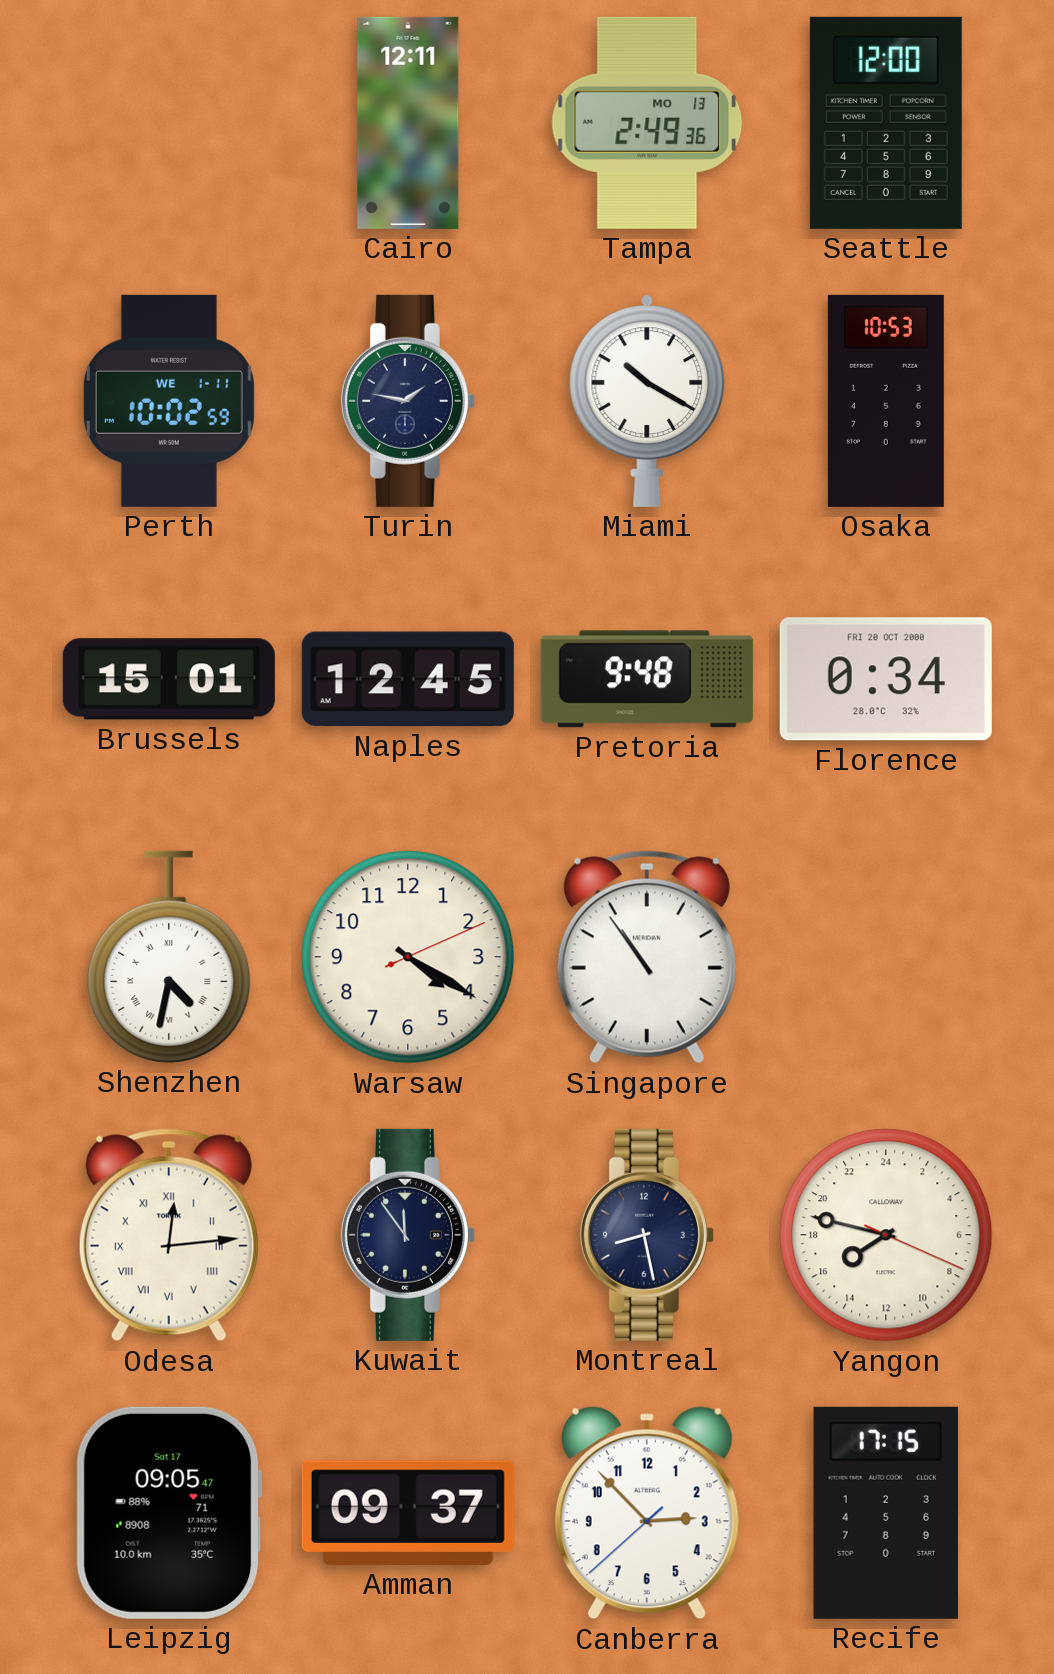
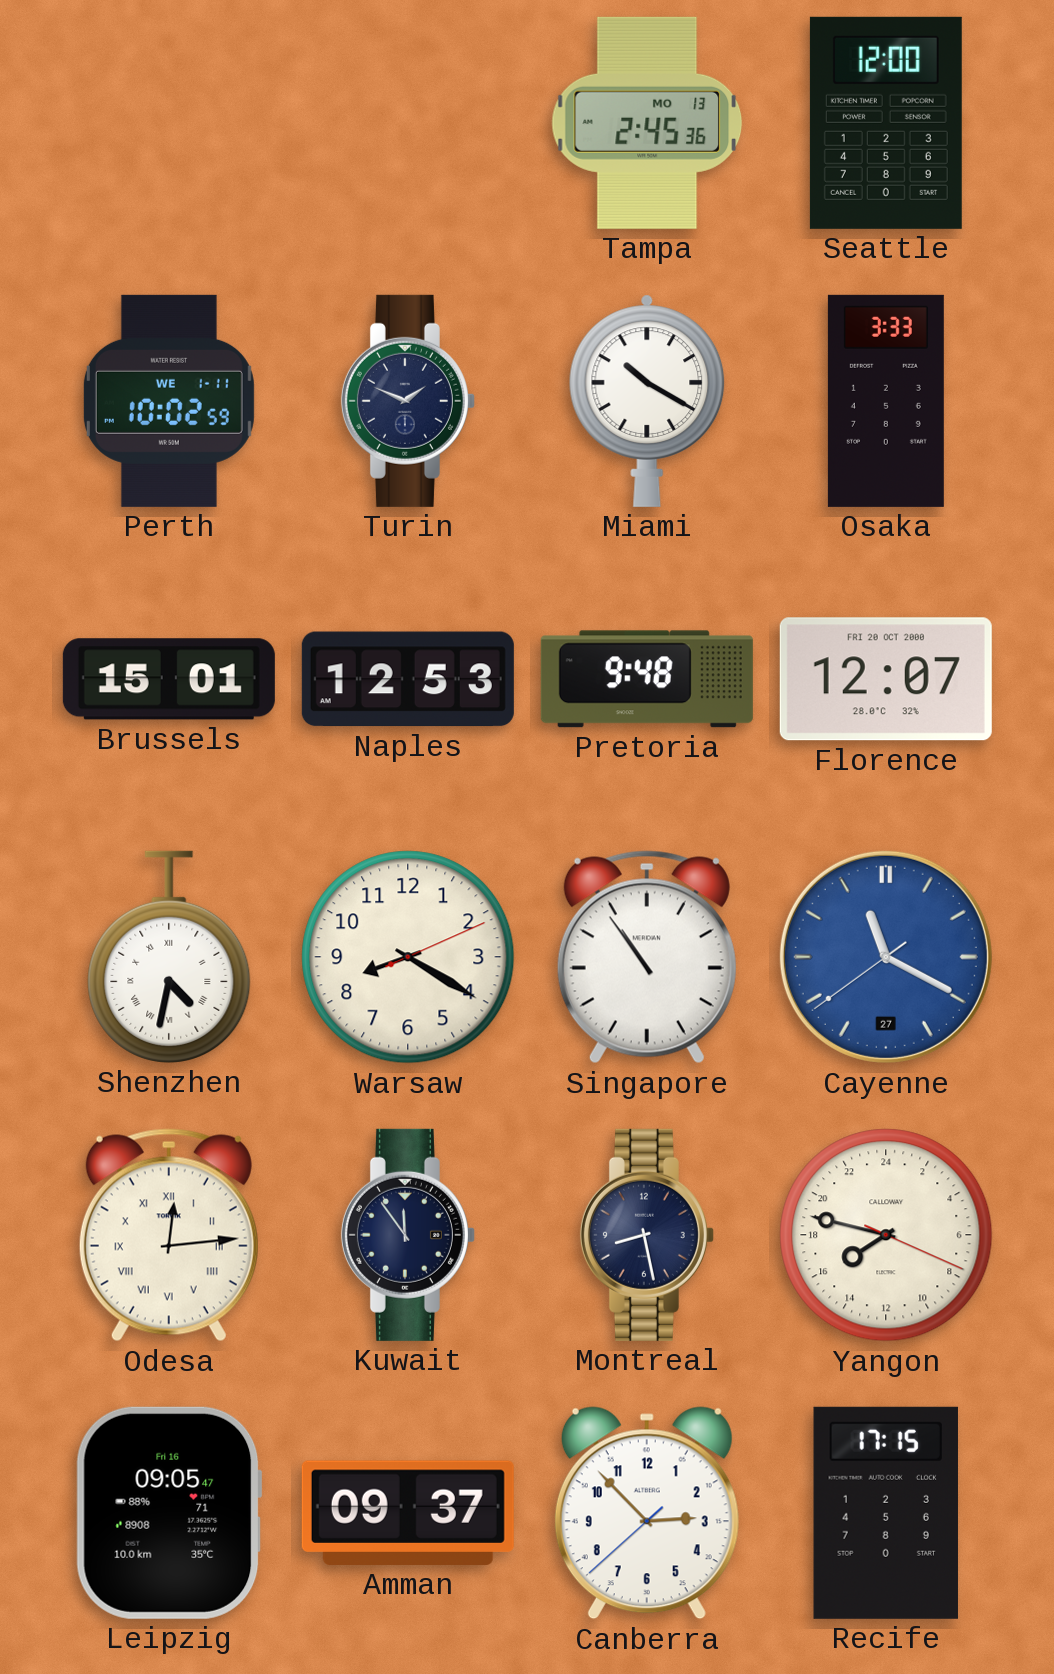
Cairo: 12:11 -> none
Tampa: 2:49 -> 2:45
Turin: 1:47 -> 1:49
Osaka: 10:53 -> 3:33
Naples: 12:45 -> 12:53
Florence: 0:34 -> 12:07
Warsaw: 4:20 -> 8:20
Cayenne: none -> 11:19
Leipzig date: Sat 17 -> Fri 16
